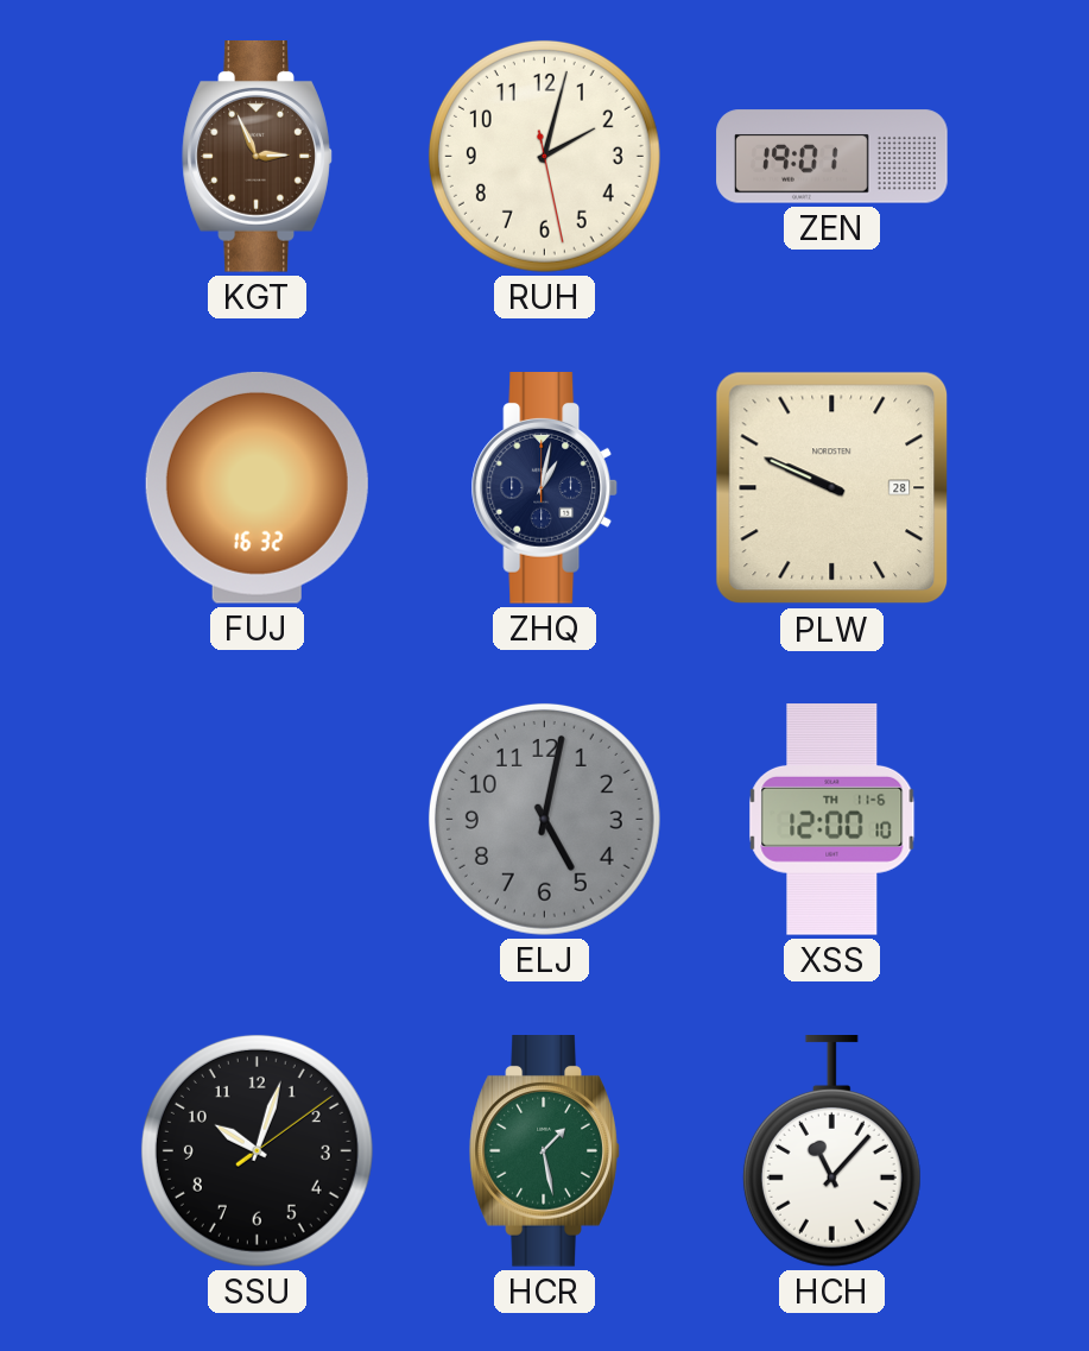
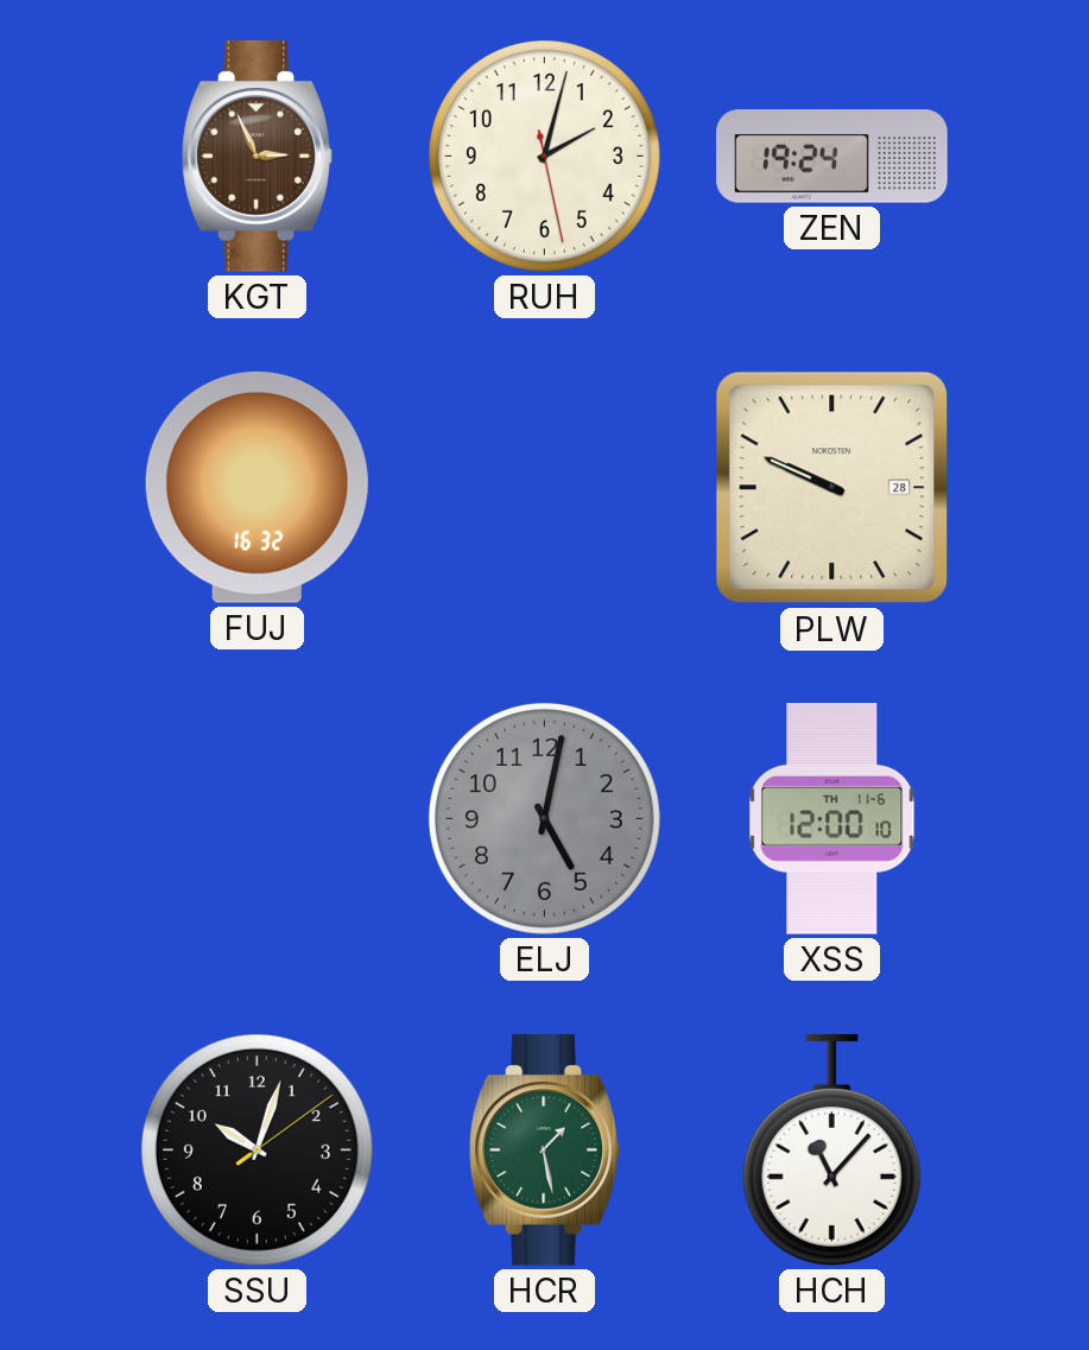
ZEN: 19:01 -> 19:24
ZHQ: 1:02 -> none
